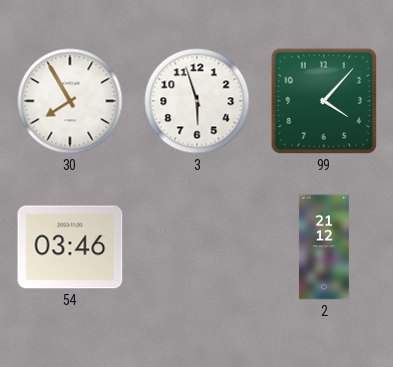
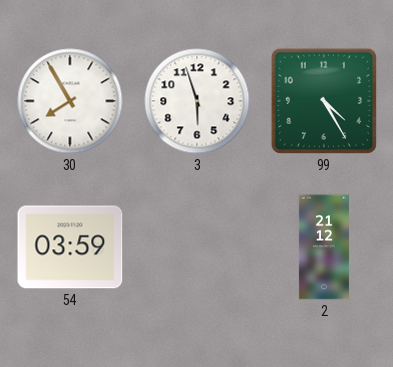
99: 4:07 -> 4:25
54: 03:46 -> 03:59
